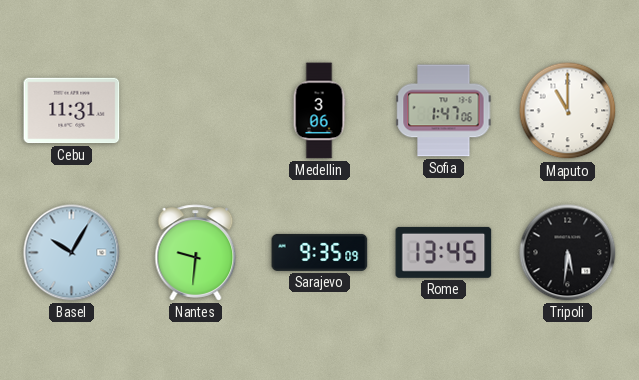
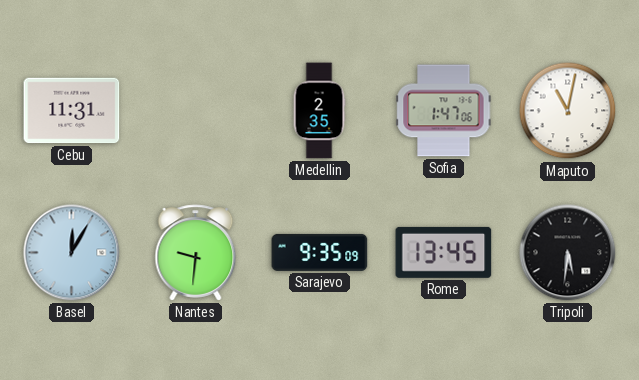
Medellin: 3:06 -> 2:35
Maputo: 11:00 -> 11:02
Basel: 10:05 -> 12:05
